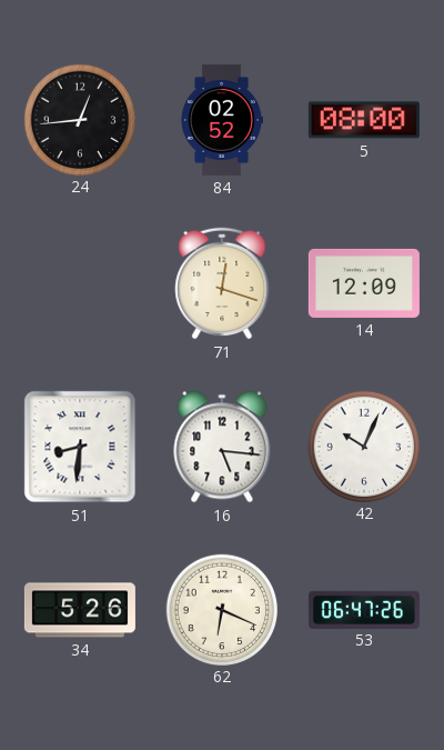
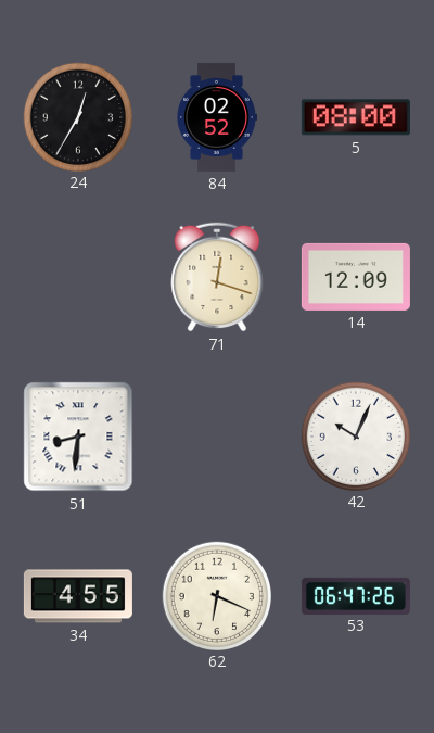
24: 12:44 -> 12:35
16: 5:16 -> none
34: 5:26 -> 4:55
